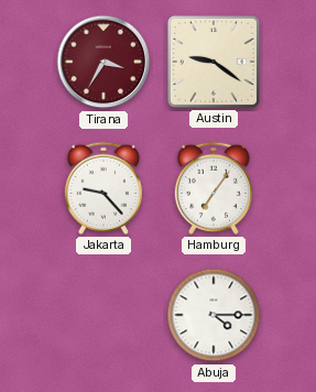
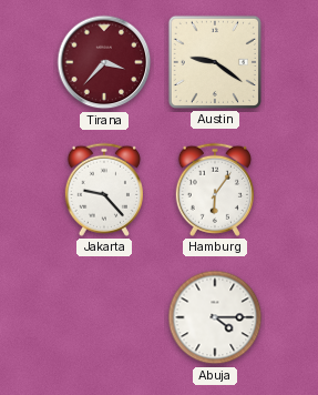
Tirana: 3:35 -> 3:37
Hamburg: 7:06 -> 6:06
